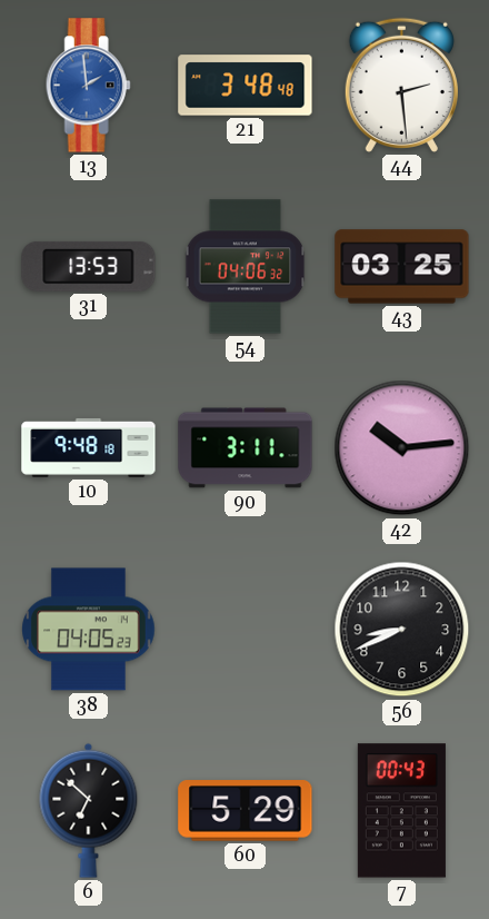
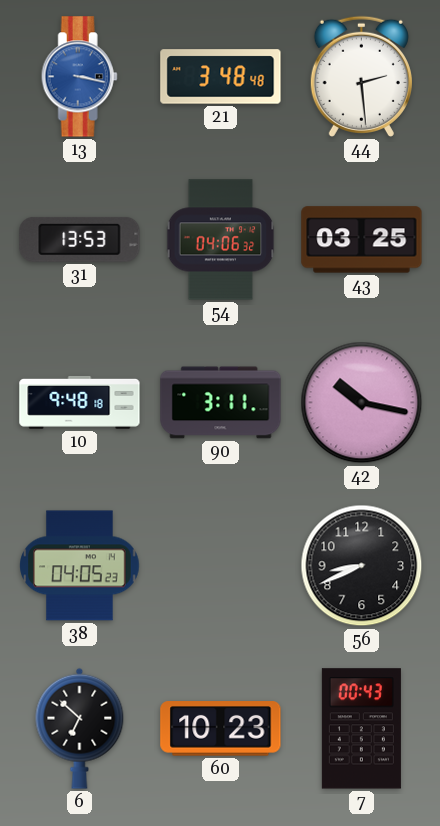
13: 1:59 -> 3:17
42: 10:14 -> 10:17
60: 5:29 -> 10:23
